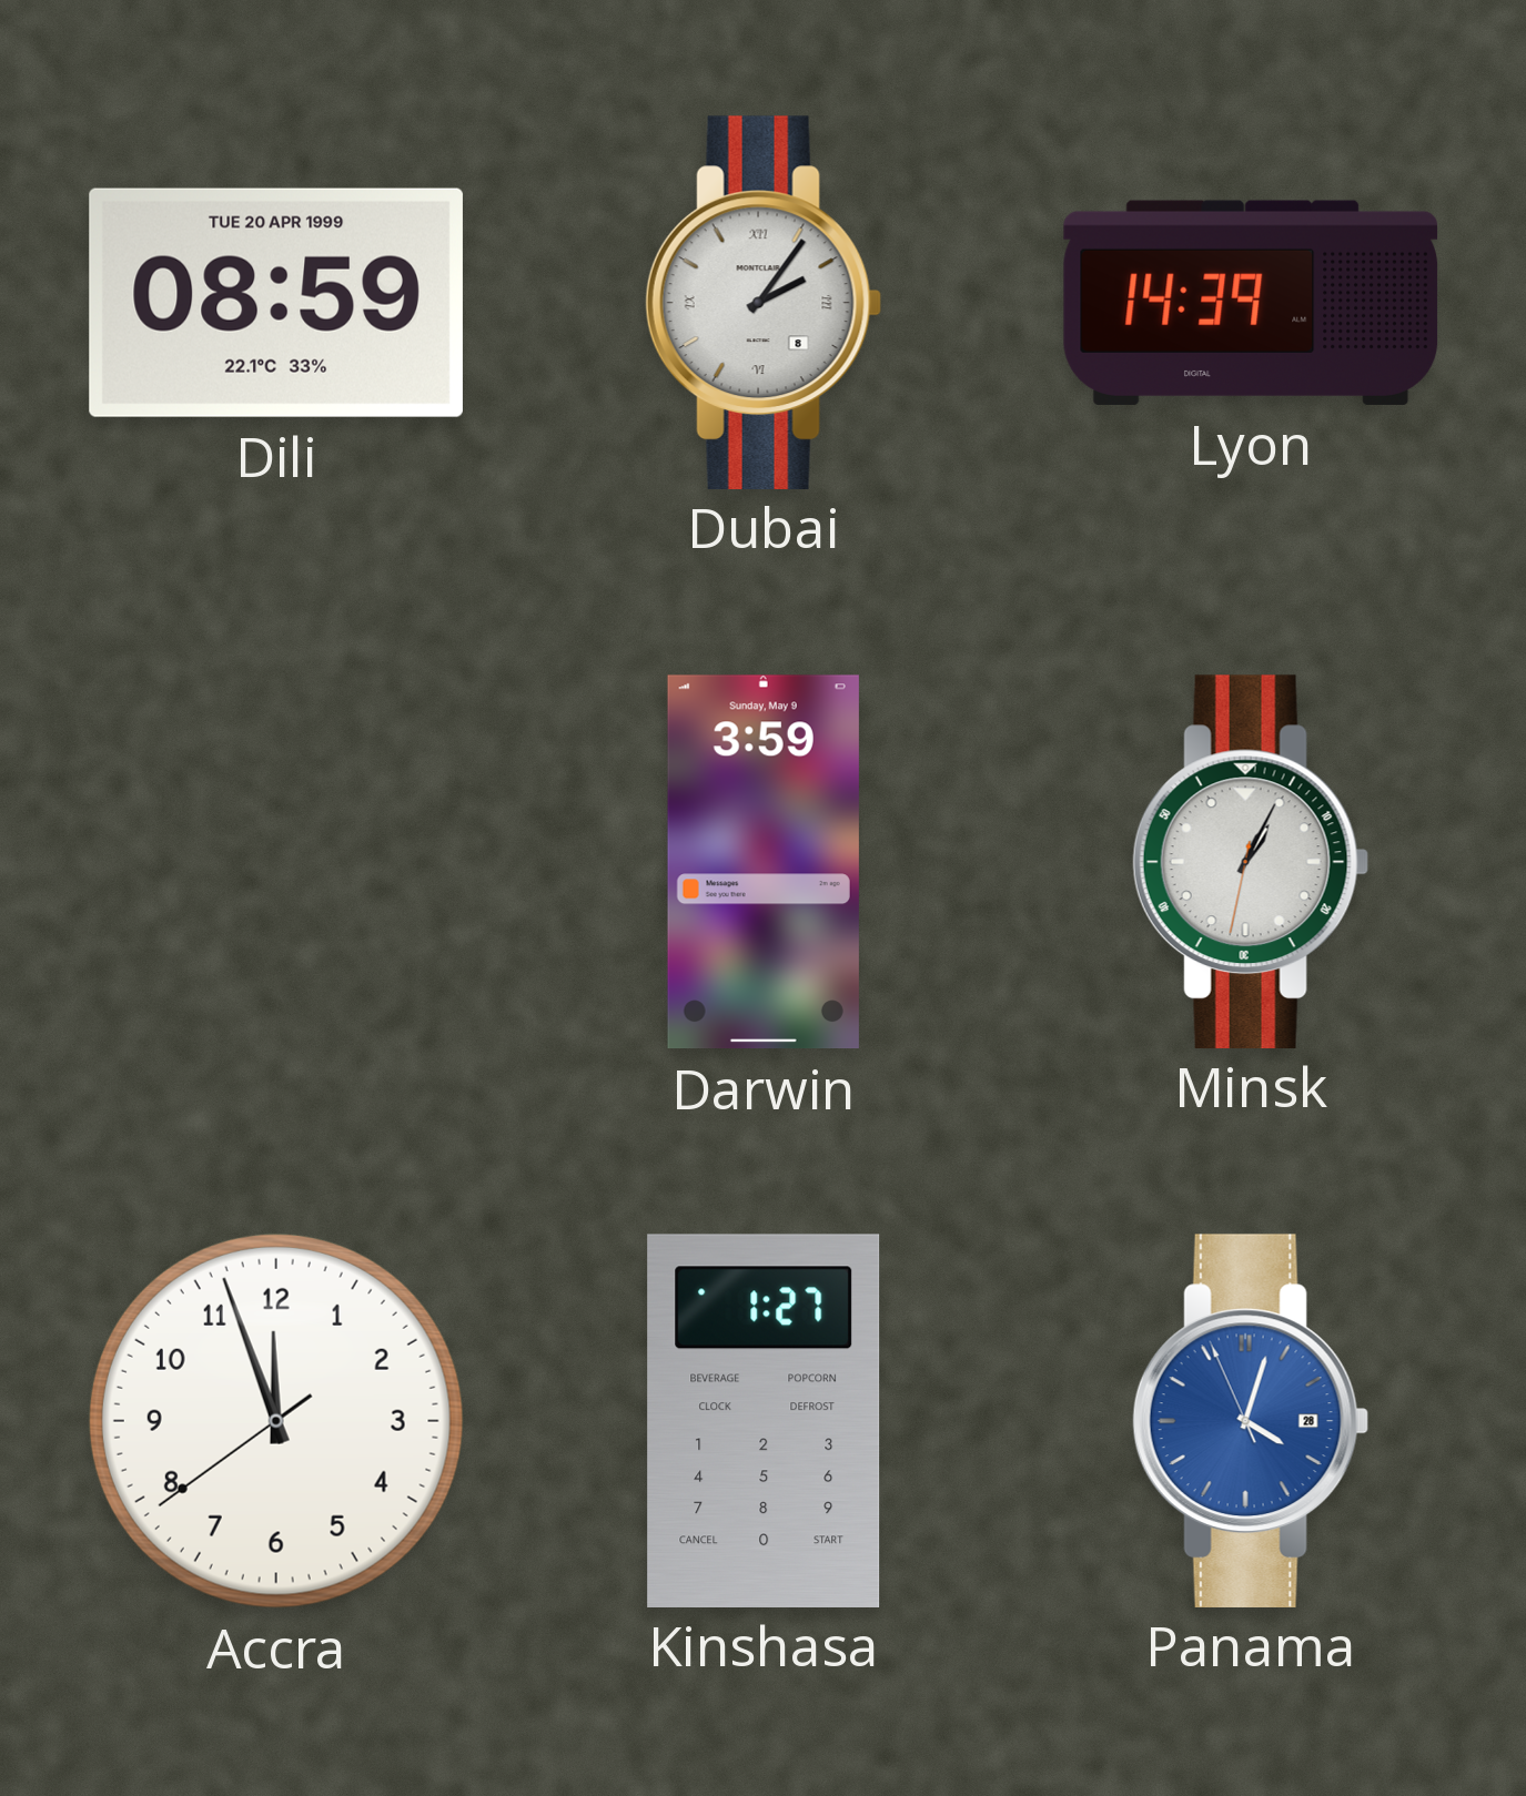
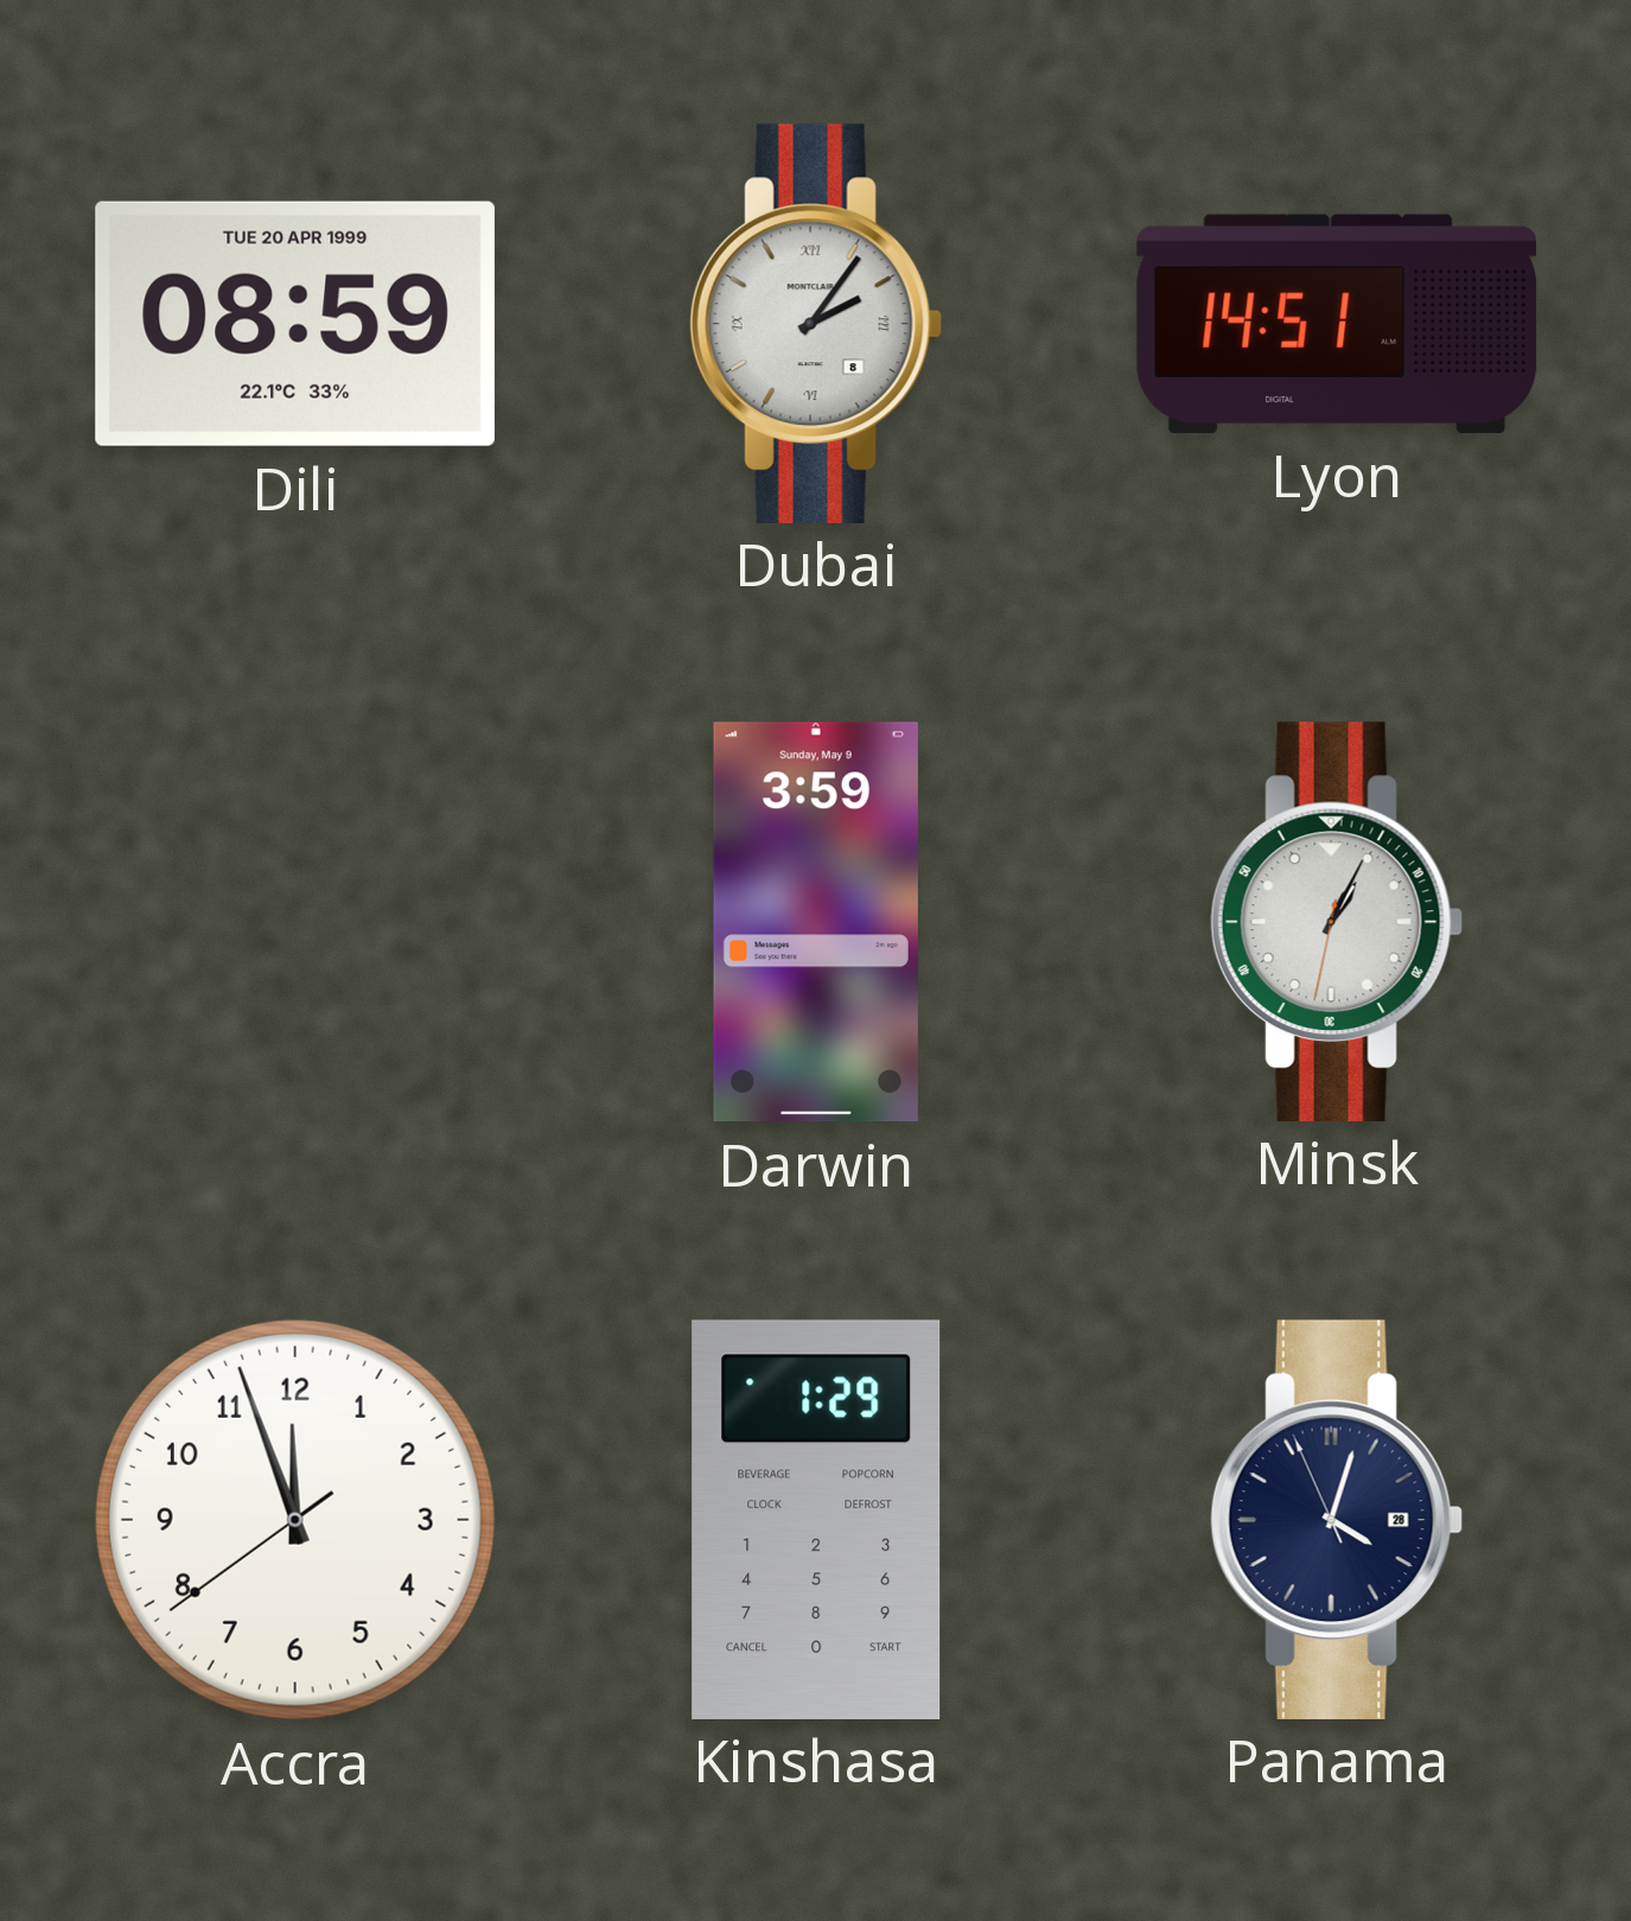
Lyon: 14:39 -> 14:51
Kinshasa: 1:27 -> 1:29
Panama dial: blue -> navy
